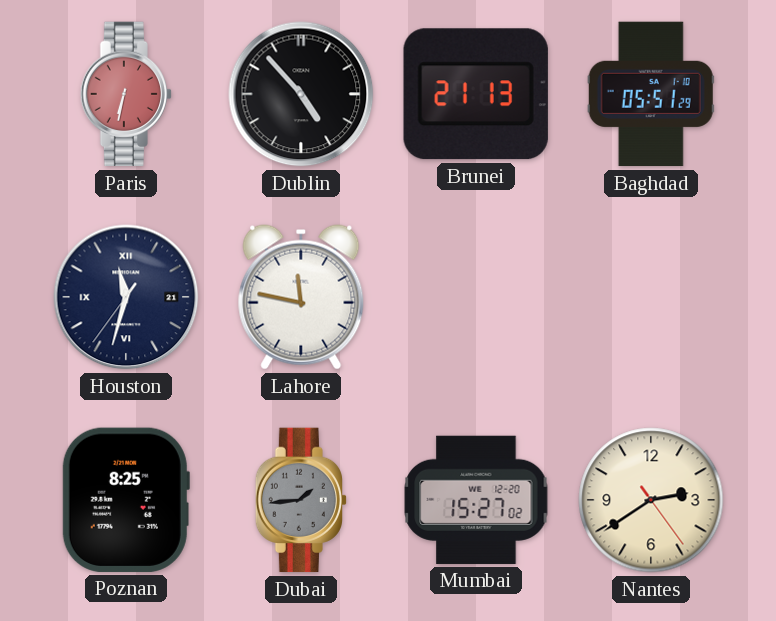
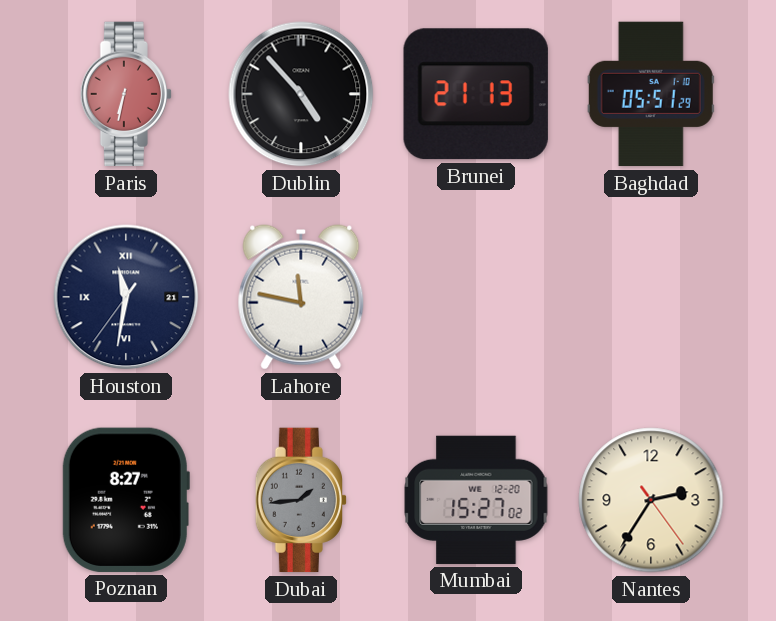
Houston: 11:32 -> 11:31
Poznan: 8:25 -> 8:27
Nantes: 2:39 -> 2:35
